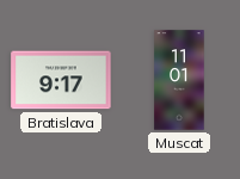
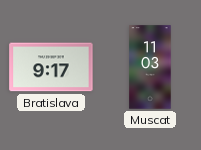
Muscat: 11:01 -> 11:03
